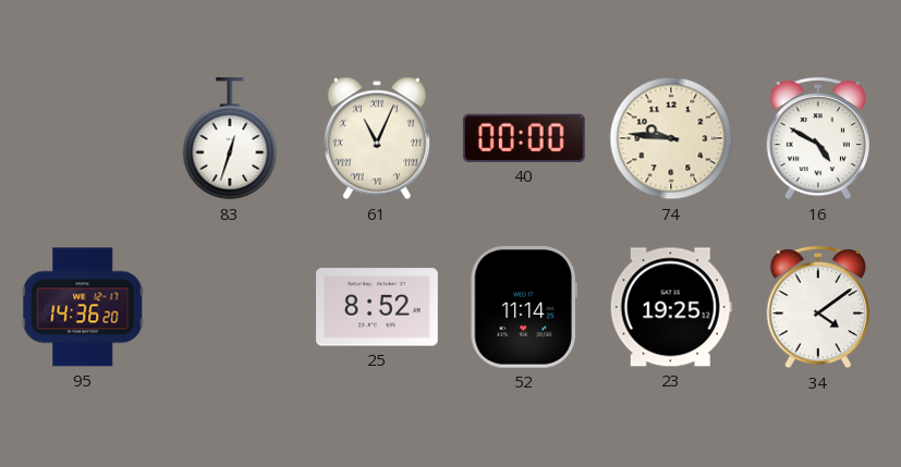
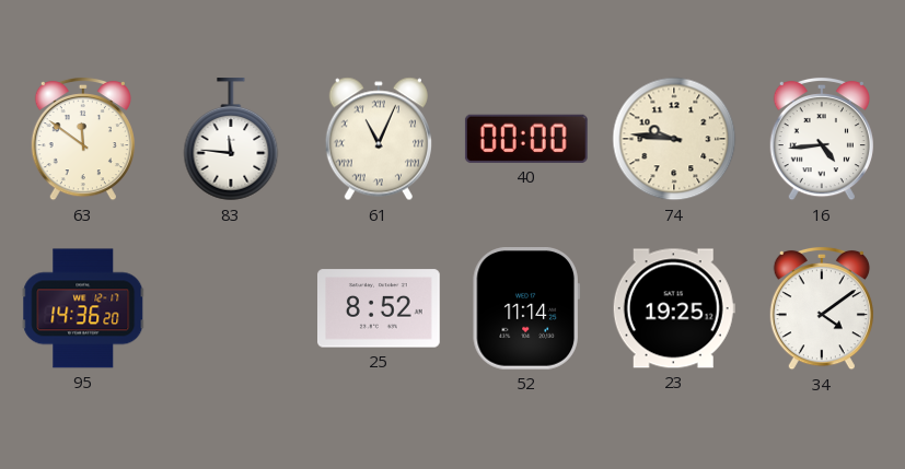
63: none -> 11:51
83: 12:33 -> 11:46
16: 4:50 -> 4:44
